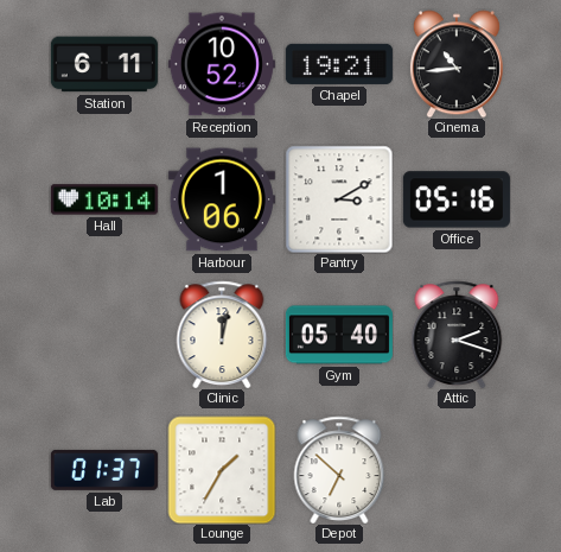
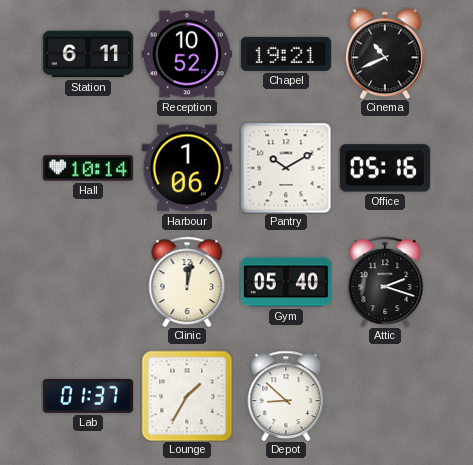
Cinema: 10:44 -> 10:41
Pantry: 3:10 -> 10:10
Depot: 6:52 -> 8:52
